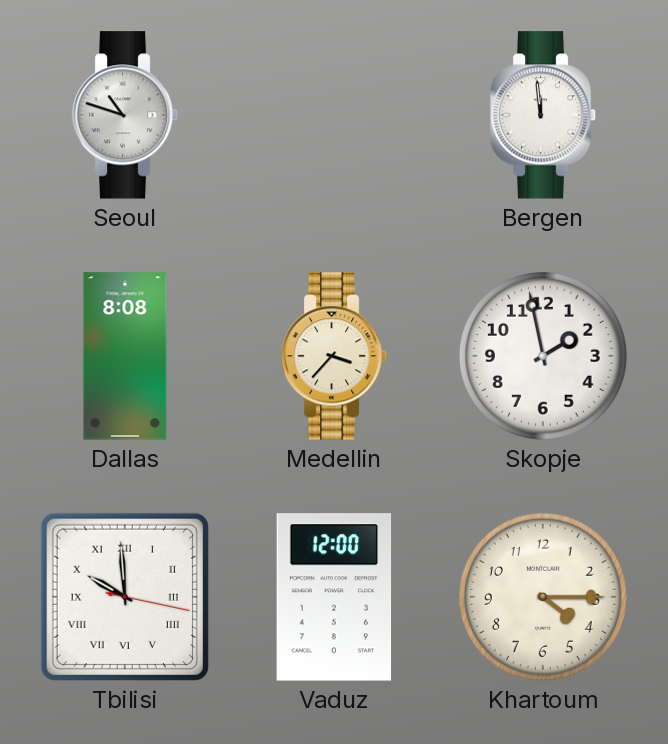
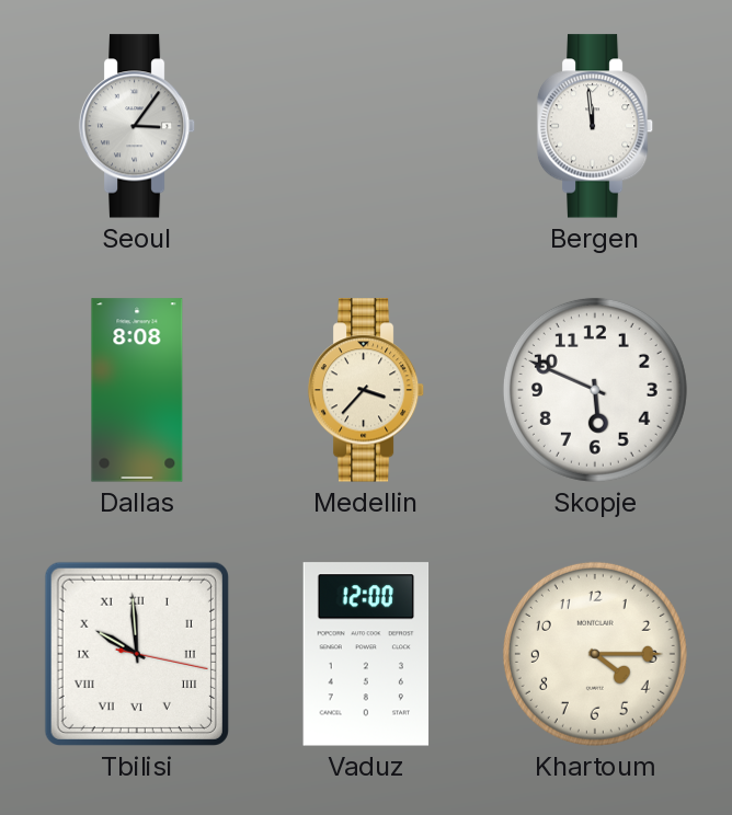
Seoul: 10:48 -> 3:06
Skopje: 1:58 -> 5:49
